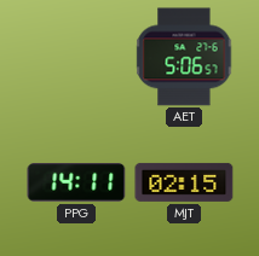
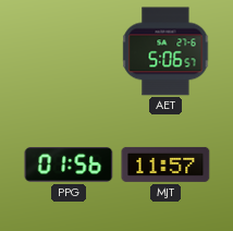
PPG: 14:11 -> 01:56
MJT: 02:15 -> 11:57
